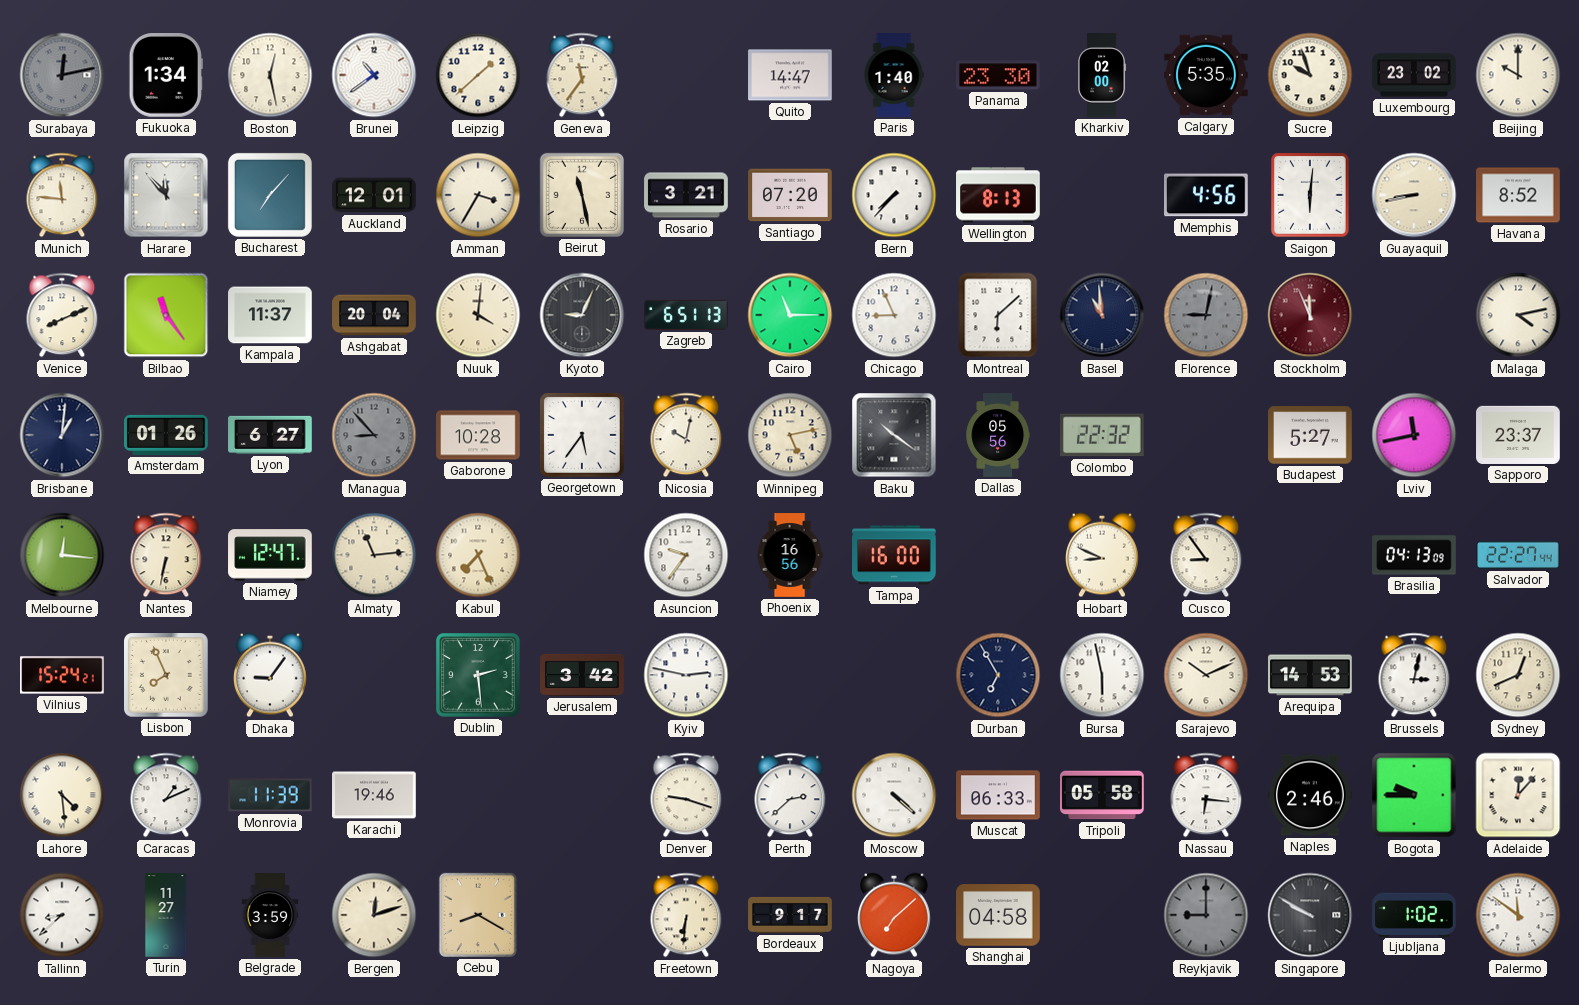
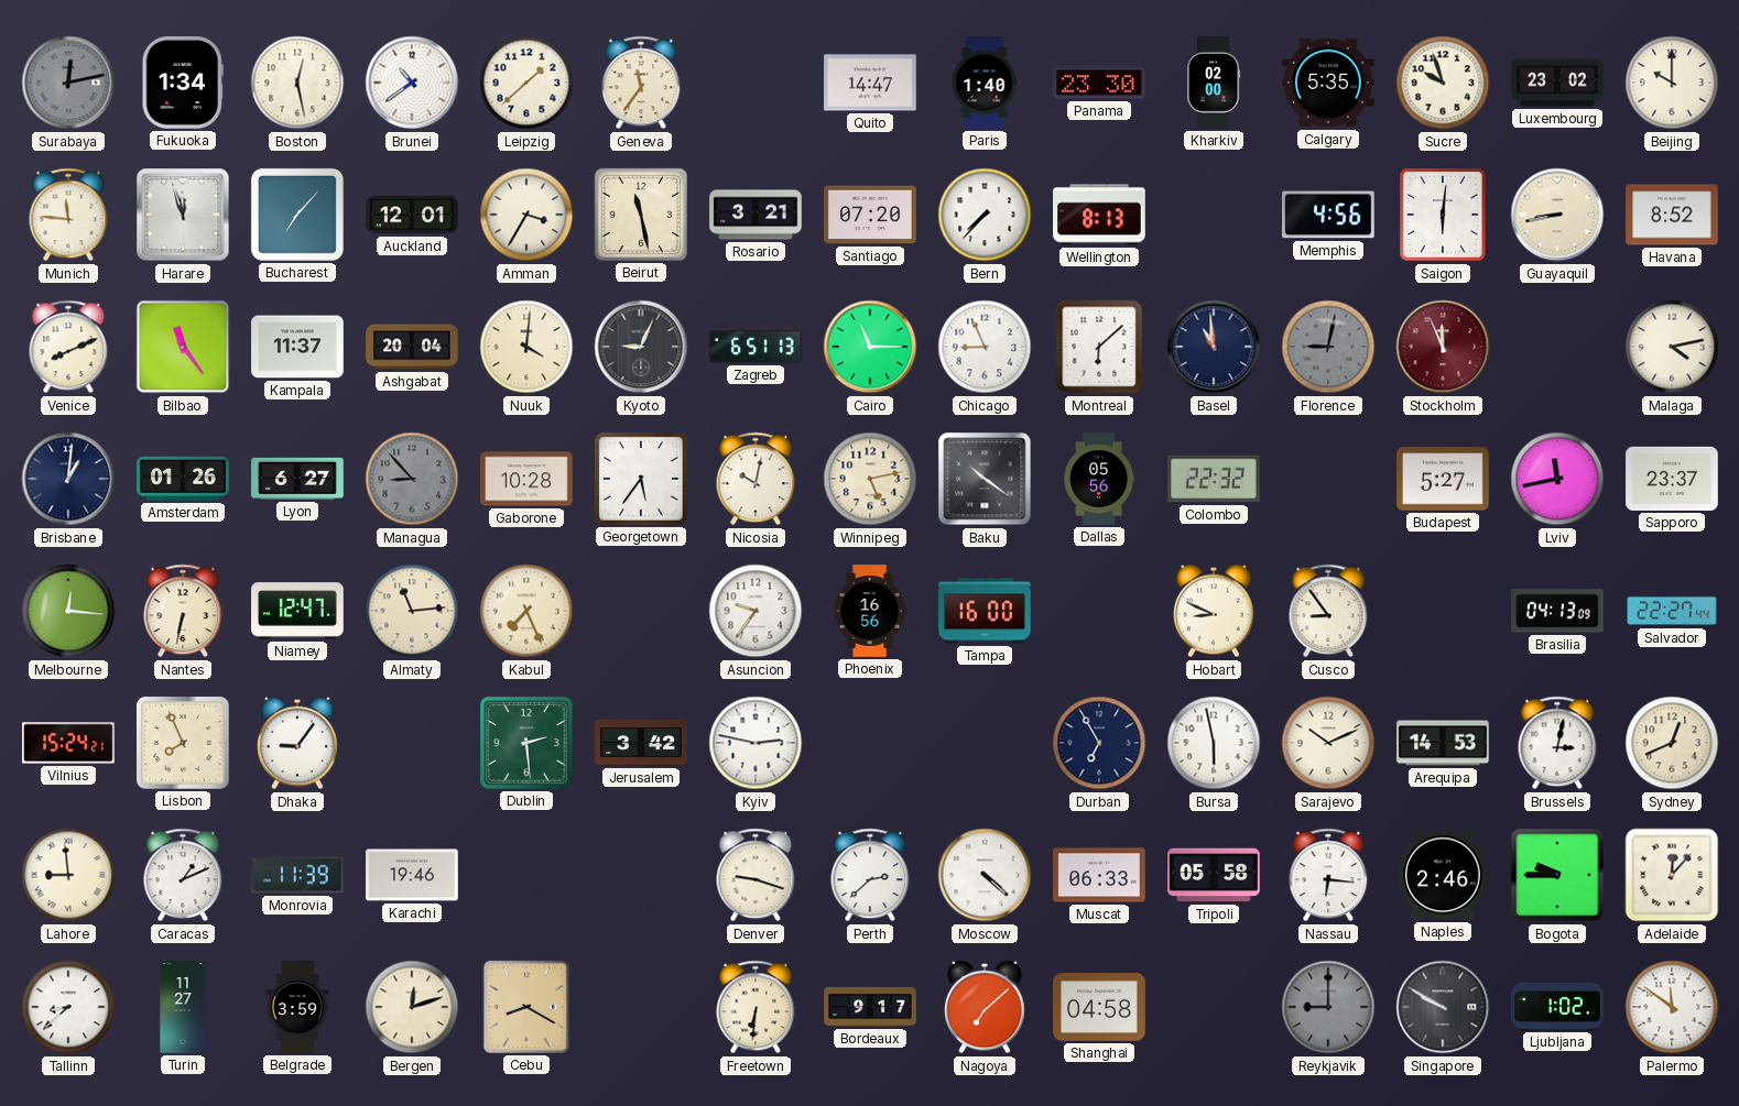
Harare: 11:53 -> 11:57
Lahore: 4:29 -> 8:59
